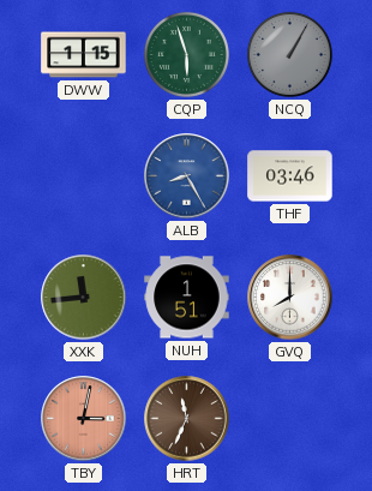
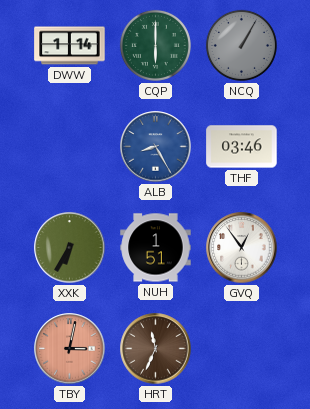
DWW: 1:15 -> 1:14
CQP: 5:57 -> 6:00
XXK: 11:44 -> 6:35
GVQ: 8:00 -> 12:54
